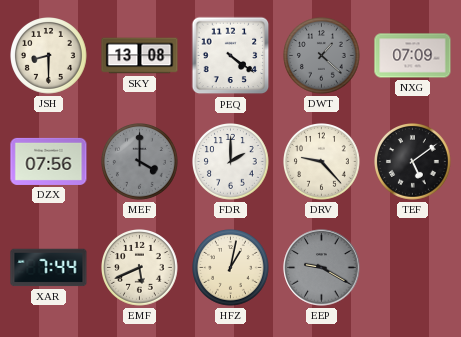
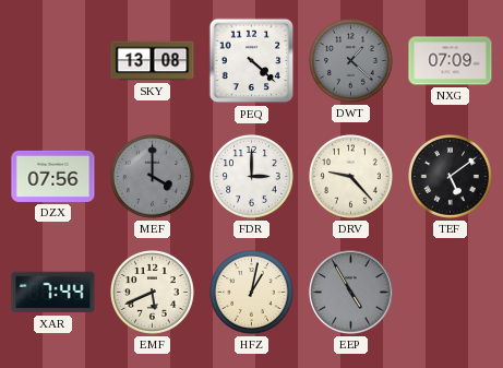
JSH: 8:30 -> none
PEQ: 4:21 -> 4:22
FDR: 2:00 -> 3:00
EEP: 9:20 -> 4:55
